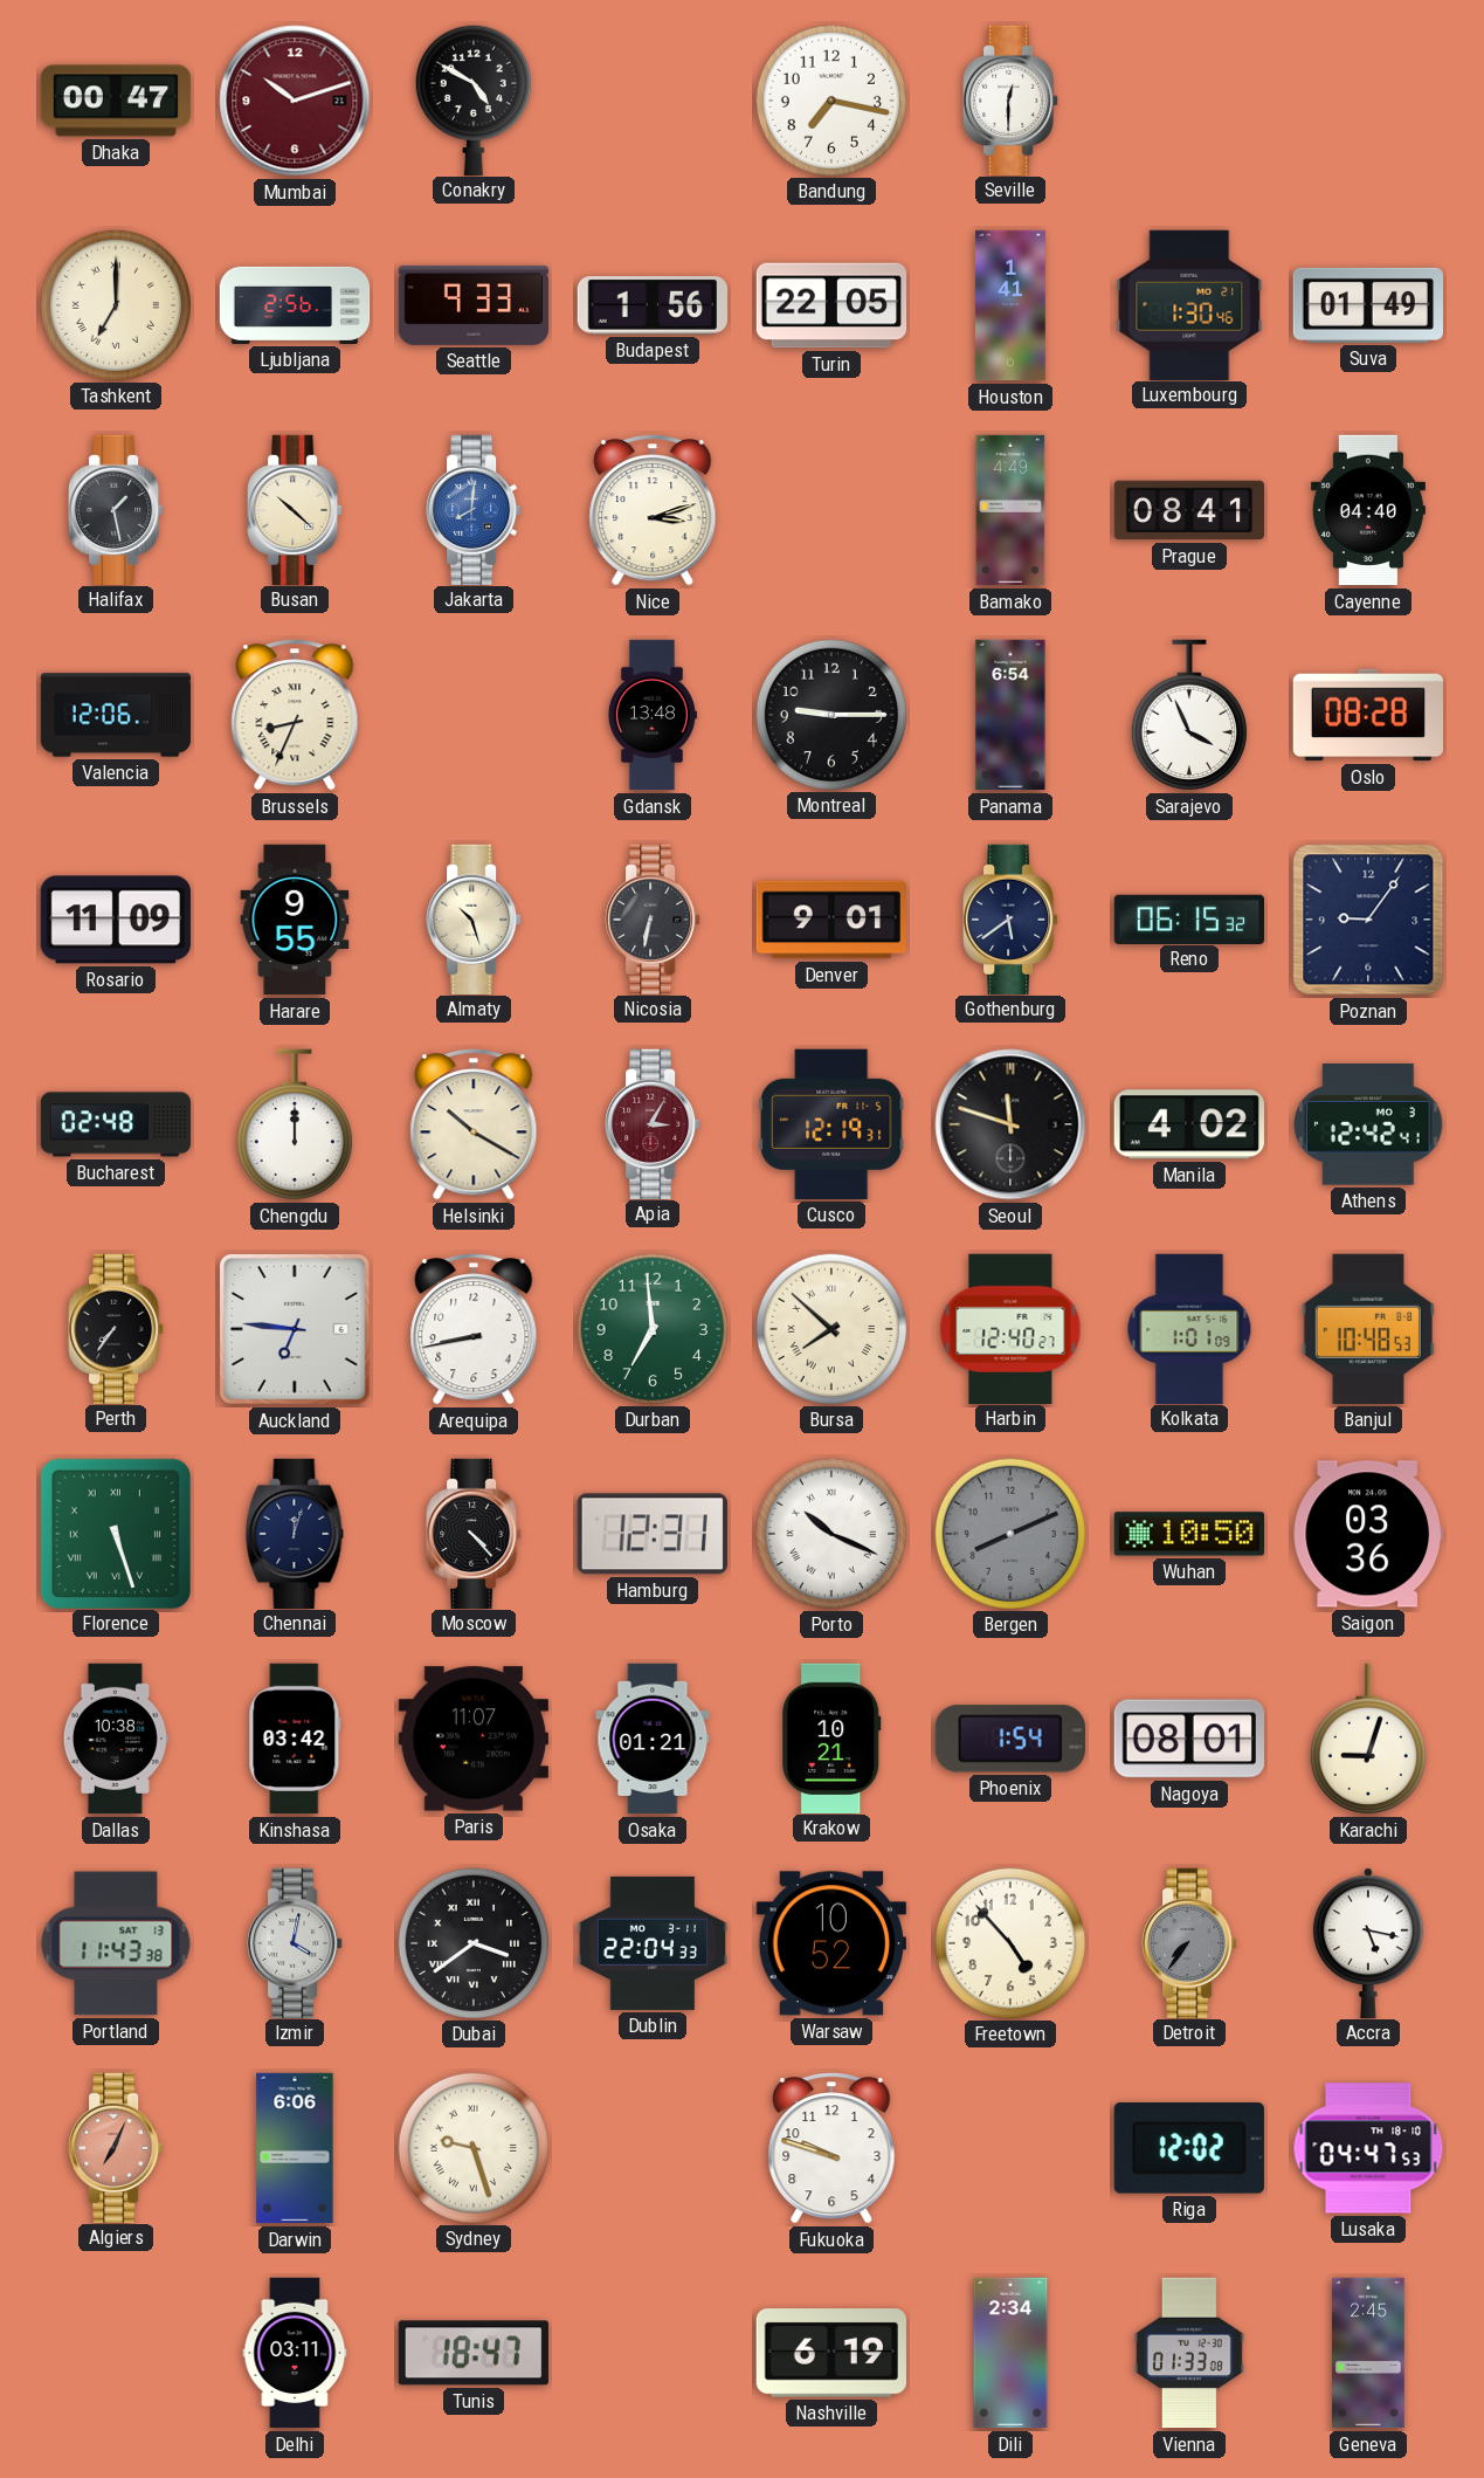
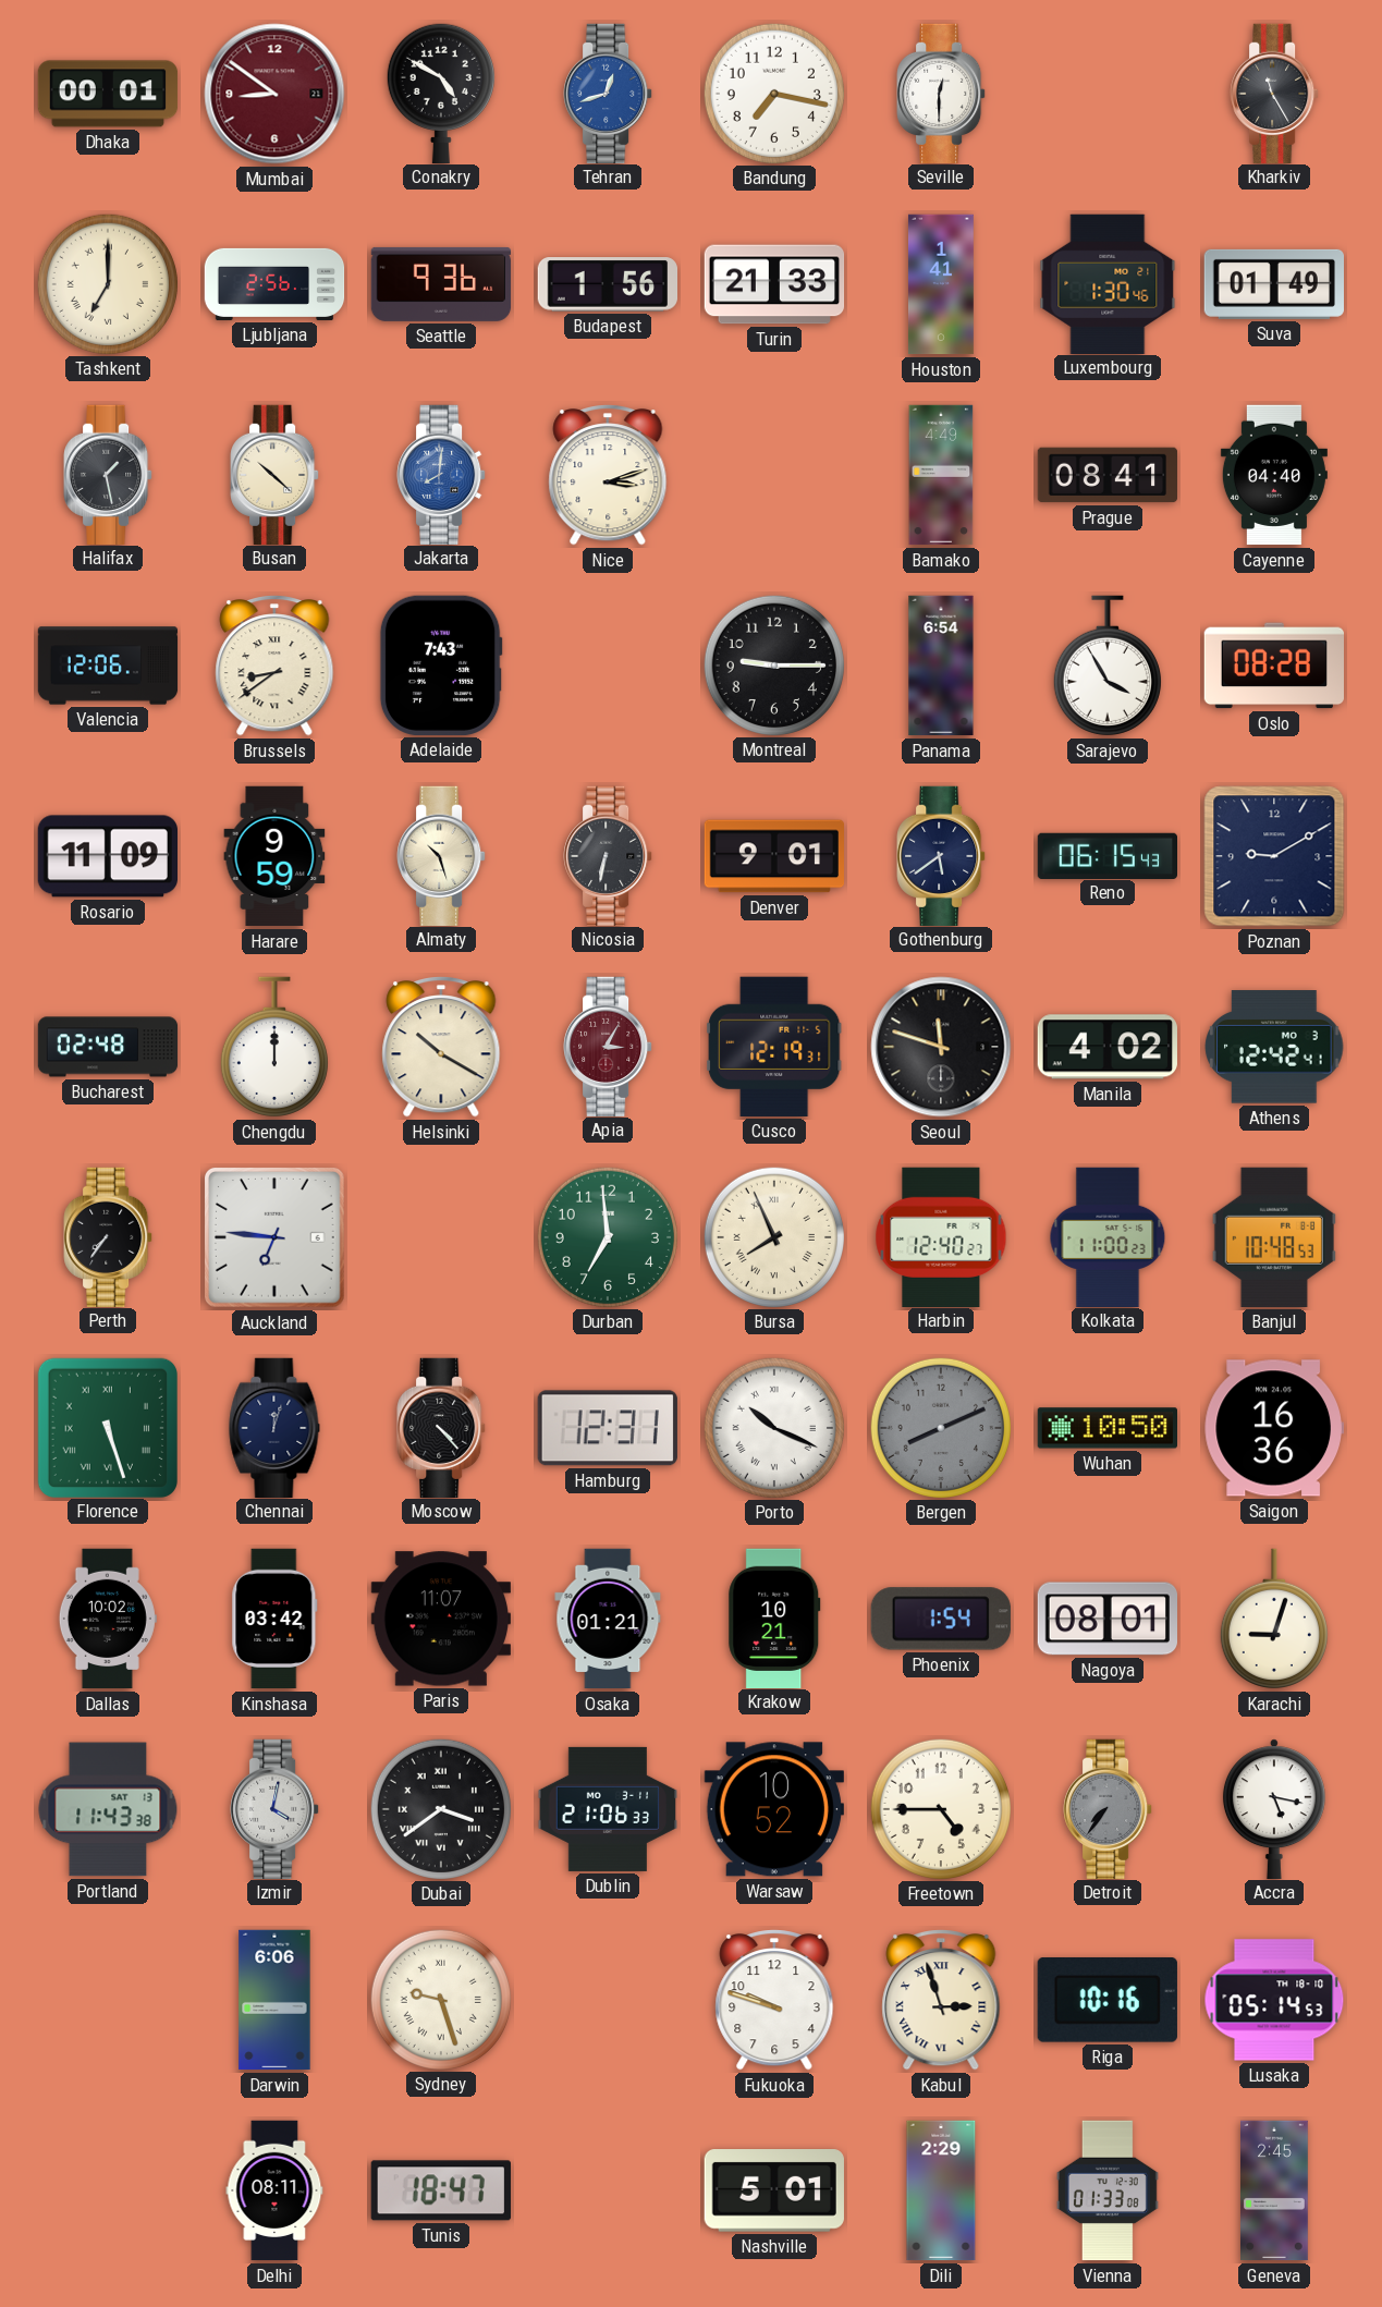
Dhaka: 00:47 -> 00:01
Mumbai: 10:12 -> 8:51
Tehran: none -> 12:42
Kharkiv: none -> 11:25
Seattle: 9:33 -> 9:36
Turin: 22:05 -> 21:33
Brussels: 8:34 -> 8:39
Adelaide: none -> 7:43
Gdansk: 13:48 -> none
Sarajevo: 3:56 -> 3:55
Harare: 9:55 -> 9:59
Reno: 06:15:32 -> 06:15:43
Poznan: 9:06 -> 9:10
Arequipa: 8:43 -> none
Bursa: 7:52 -> 7:56
Kolkata: 1:01 -> 11:00
Saigon: 03:36 -> 16:36
Dallas: 10:38 -> 10:02
Dublin: 22:04 -> 21:06
Freetown: 4:53 -> 4:45
Algiers: 7:04 -> none
Kabul: none -> 2:57
Riga: 12:02 -> 10:16
Lusaka: 04:47 -> 05:14
Delhi: 03:11 -> 08:11
Nashville: 6:19 -> 5:01
Dili: 2:34 -> 2:29
